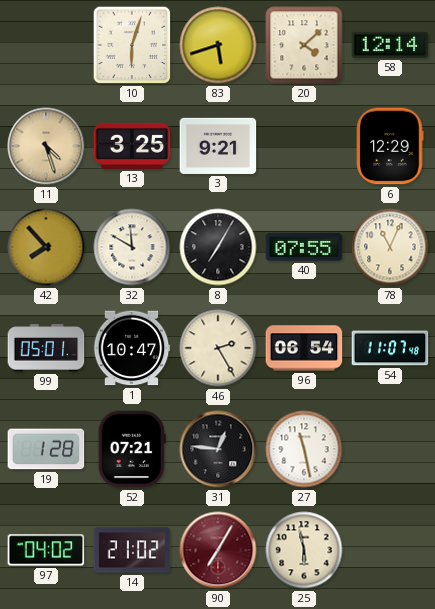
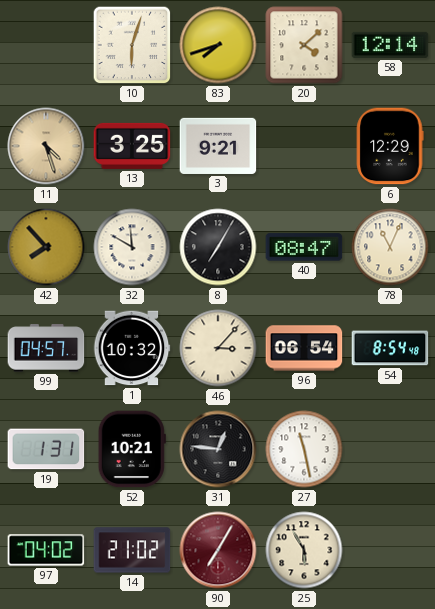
83: 5:42 -> 7:42
40: 07:55 -> 08:47
99: 05:01 -> 04:57
1: 10:47 -> 10:32
46: 2:25 -> 3:07
54: 11:07 -> 8:54
19: 1:28 -> 1:31
52: 07:21 -> 10:21
25: 5:58 -> 5:55
